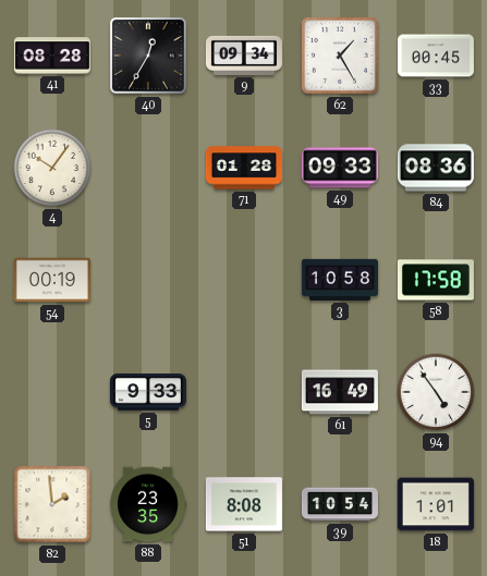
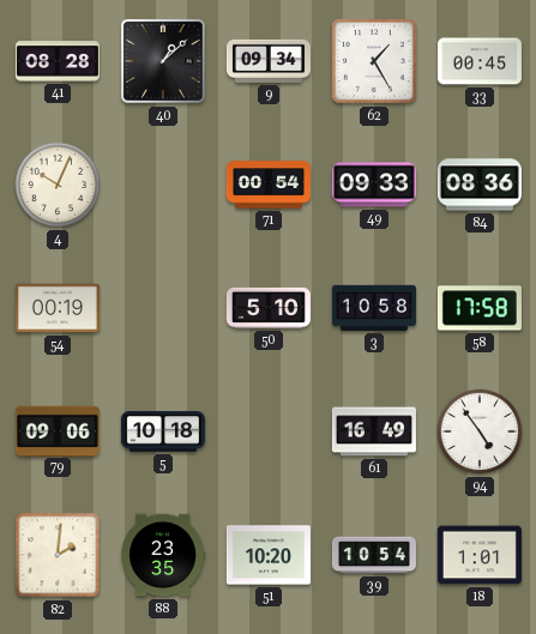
40: 12:35 -> 1:08
4: 10:06 -> 10:04
71: 01:28 -> 00:54
50: none -> 5:10
79: none -> 09:06
5: 9:33 -> 10:18
82: 1:59 -> 2:01
51: 8:08 -> 10:20
